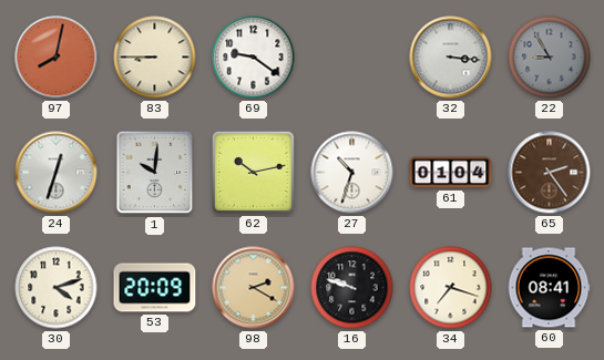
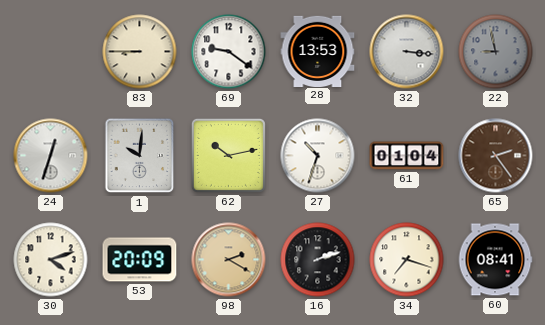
97: 8:02 -> none
28: none -> 13:53
22: 8:55 -> 8:58
16: 9:48 -> 2:12
